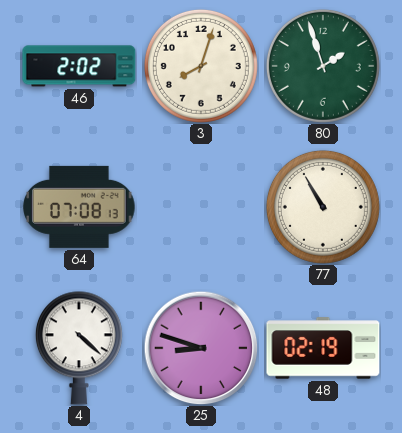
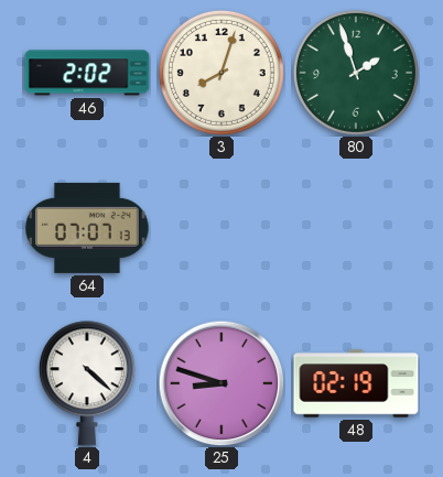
64: 07:08 -> 07:07
77: 10:55 -> none
